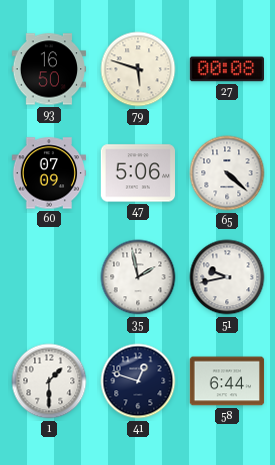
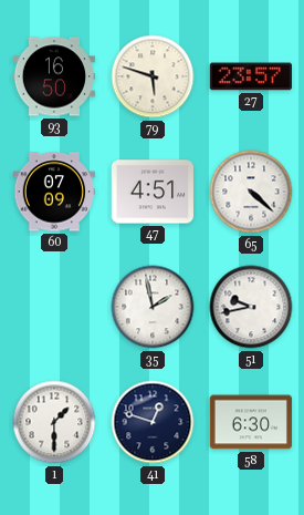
27: 00:08 -> 23:57
47: 5:06 -> 4:51
58: 6:44 -> 6:30
